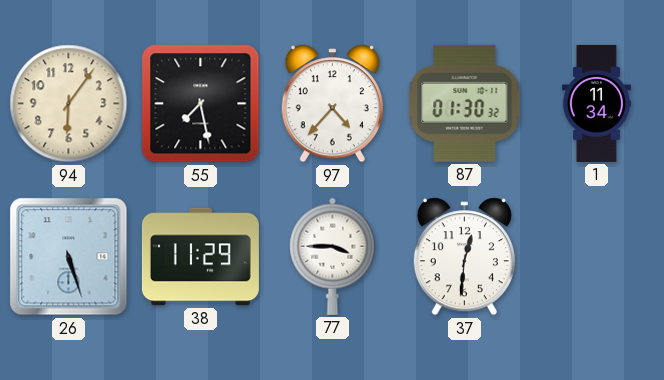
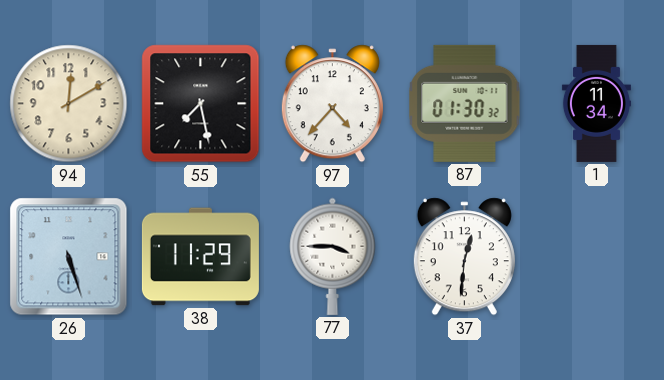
94: 6:06 -> 12:10
